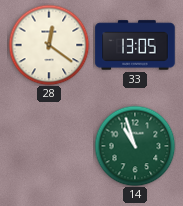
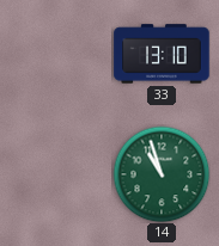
28: 12:21 -> none
33: 13:05 -> 13:10
